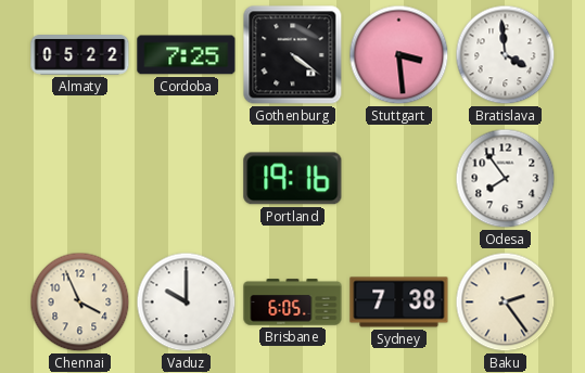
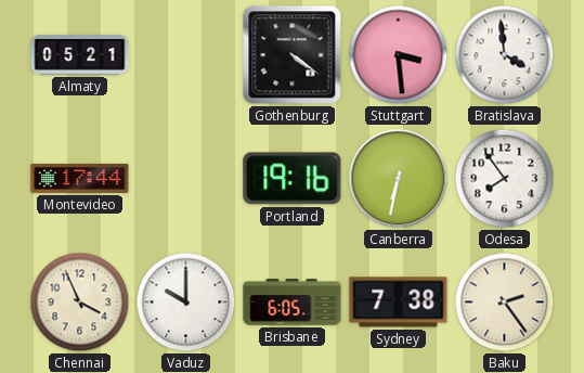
Almaty: 05:22 -> 05:21
Cordoba: 7:25 -> none
Montevideo: none -> 17:44
Canberra: none -> 6:32
